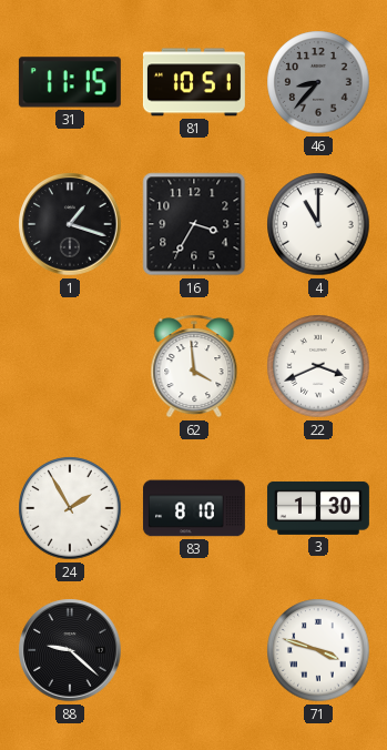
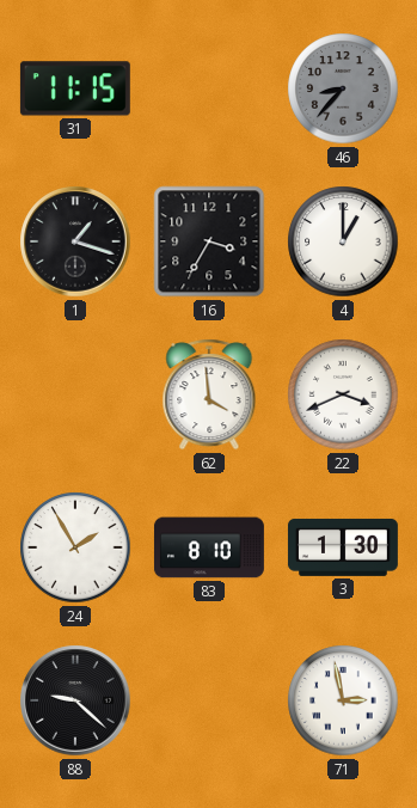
81: 10:51 -> none
4: 11:00 -> 1:00
71: 3:48 -> 2:58
